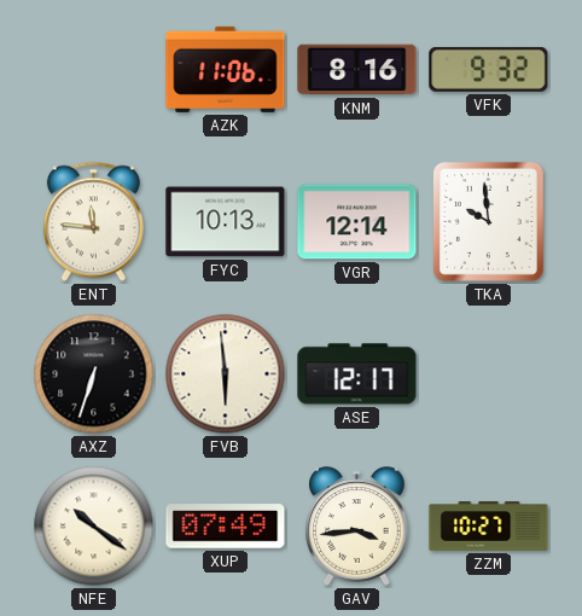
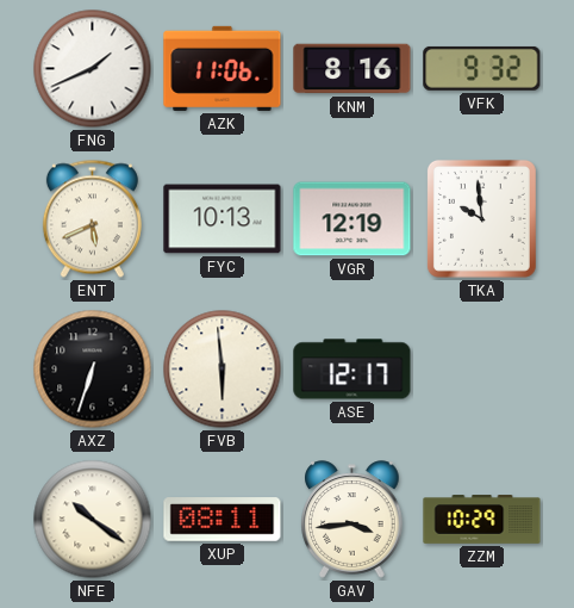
FNG: none -> 1:41
ENT: 11:46 -> 5:41
VGR: 12:14 -> 12:19
XUP: 07:49 -> 08:11
ZZM: 10:27 -> 10:29
